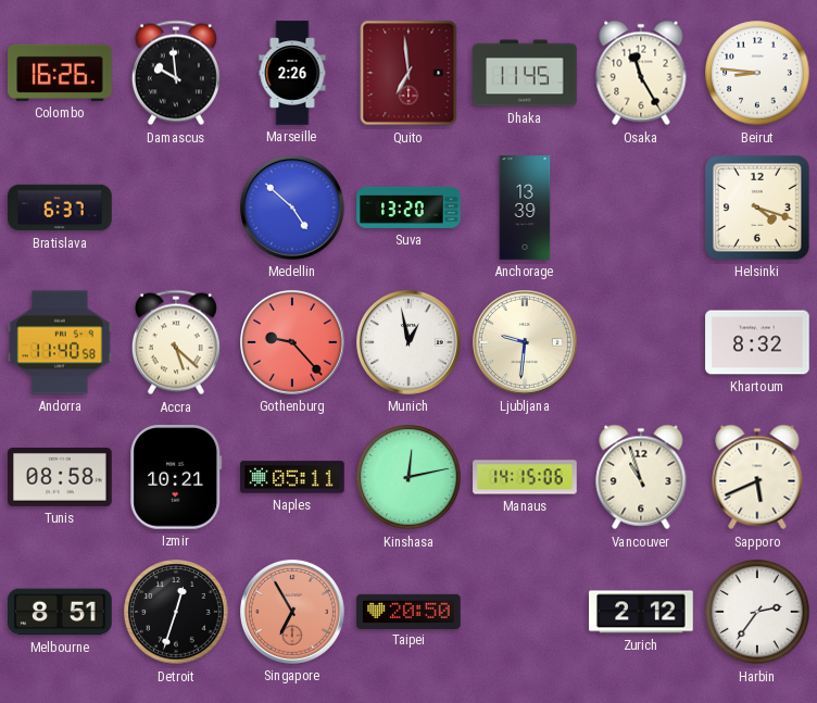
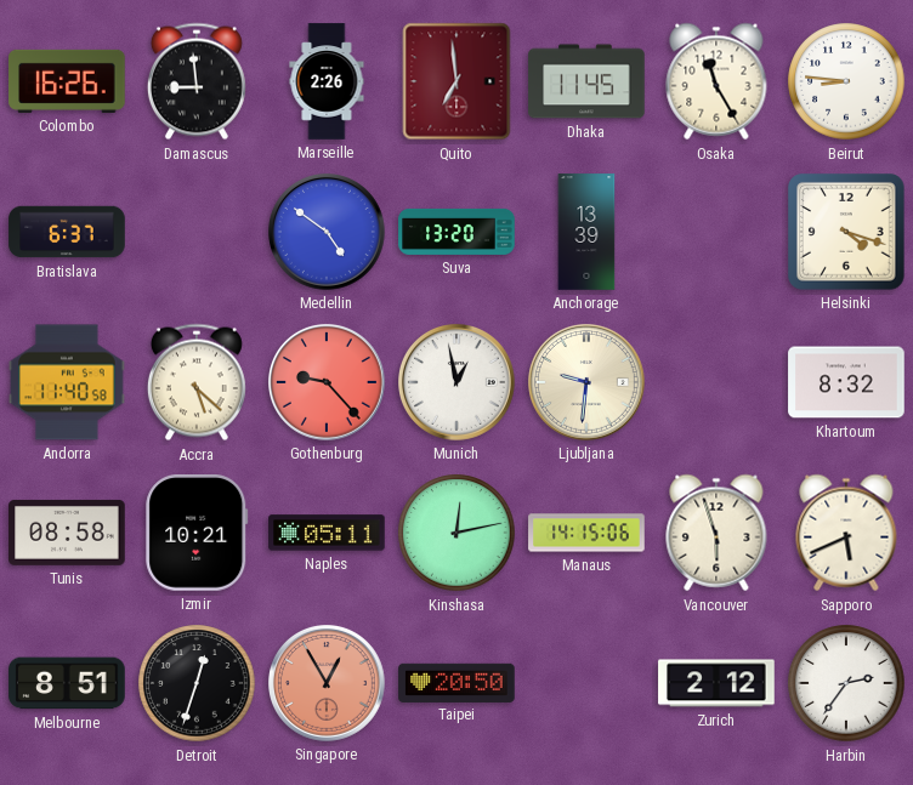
Damascus: 9:59 -> 8:59
Medellin: 4:52 -> 4:51
Vancouver: 10:57 -> 5:57
Singapore: 6:55 -> 12:55
